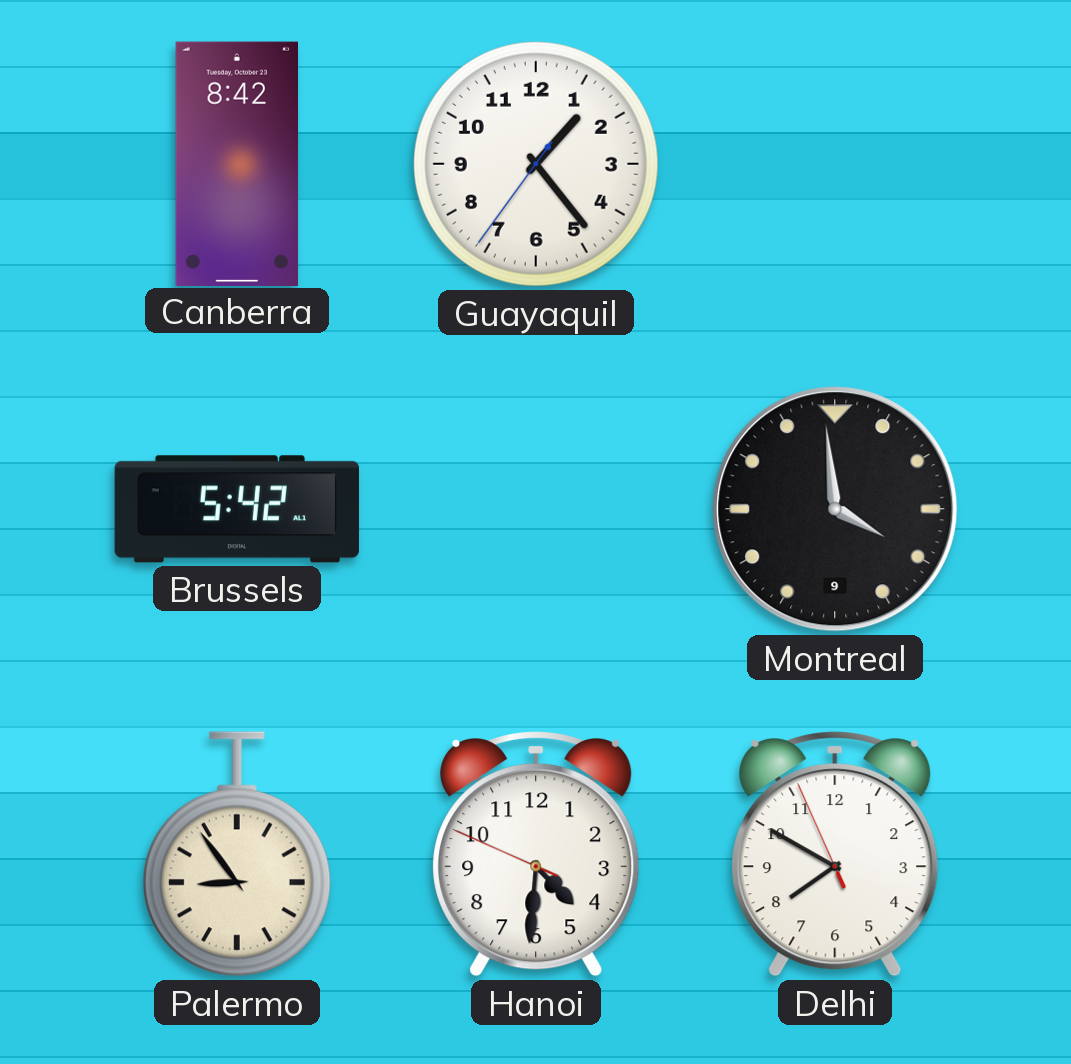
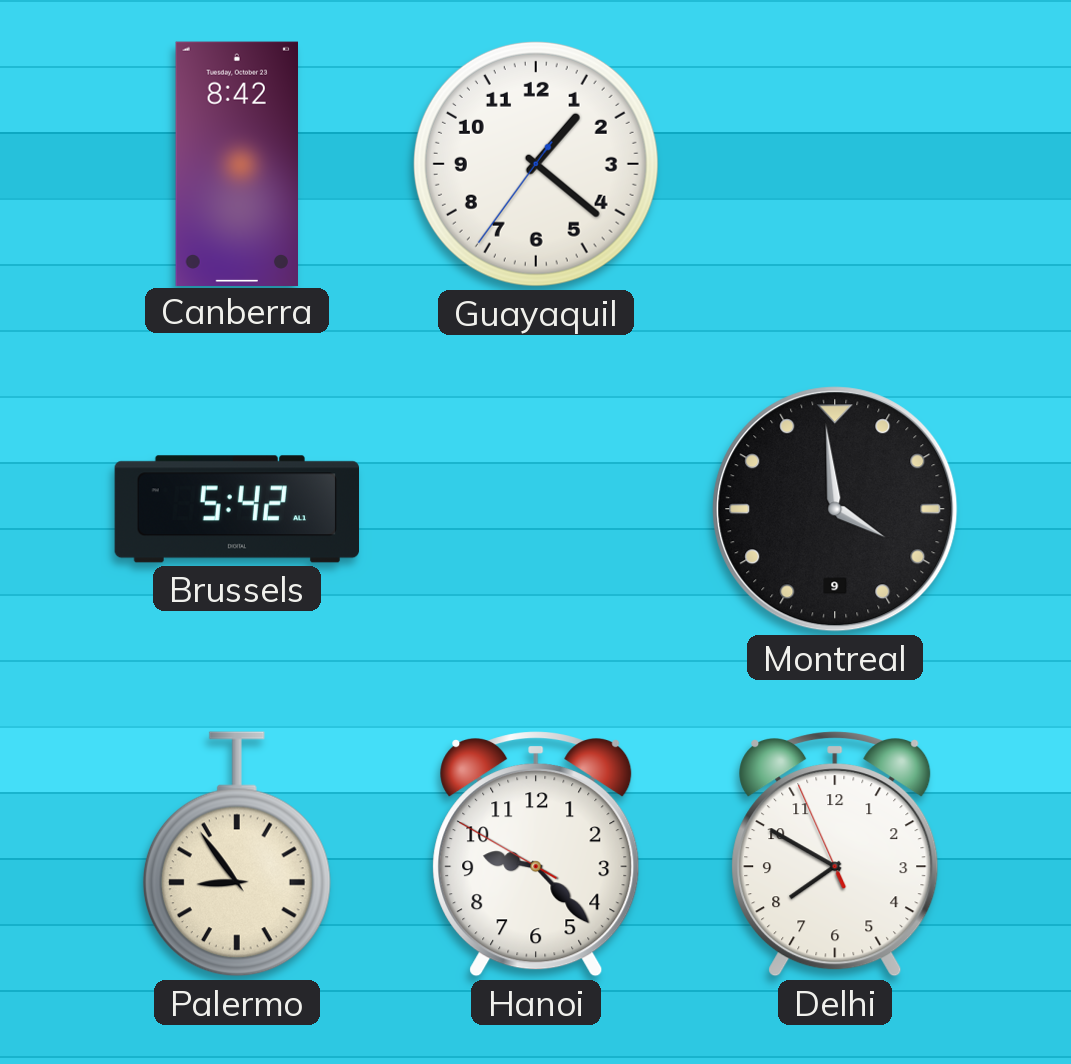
Guayaquil: 1:23 -> 1:21
Hanoi: 4:30 -> 9:22
